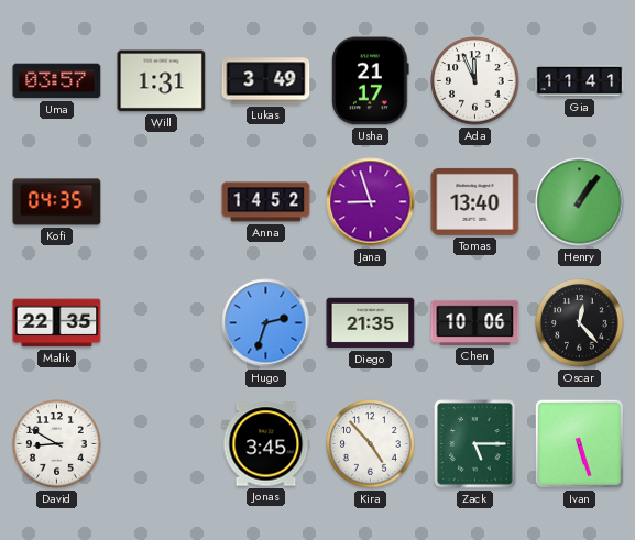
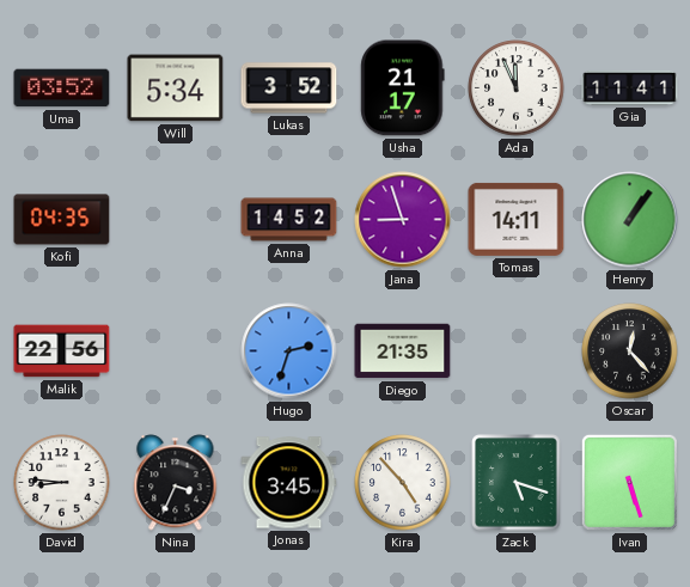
Uma: 03:57 -> 03:52
Will: 1:31 -> 5:34
Lukas: 3:49 -> 3:52
Tomas: 13:40 -> 14:11
Malik: 22:35 -> 22:56
Chen: 10:06 -> none
David: 8:50 -> 8:46
Nina: none -> 3:34
Zack: 5:15 -> 5:18
